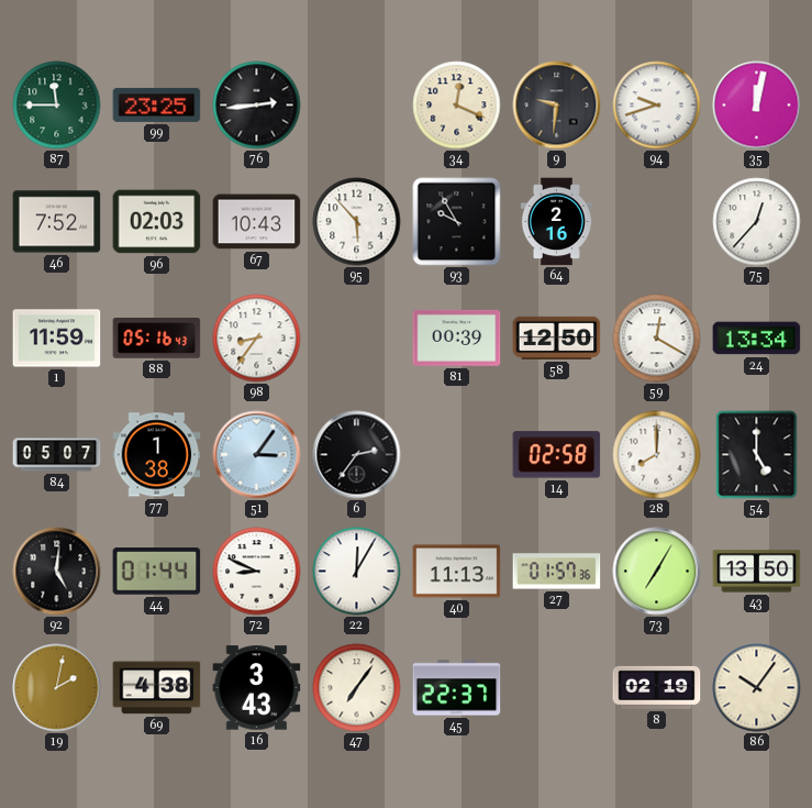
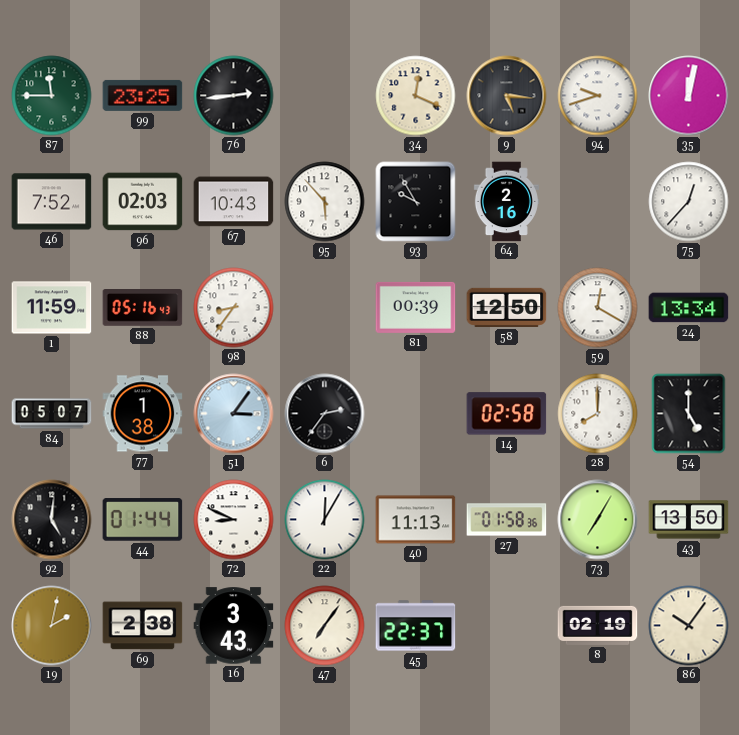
9: 9:31 -> 5:16
27: 01:57 -> 01:58
69: 4:38 -> 2:38
